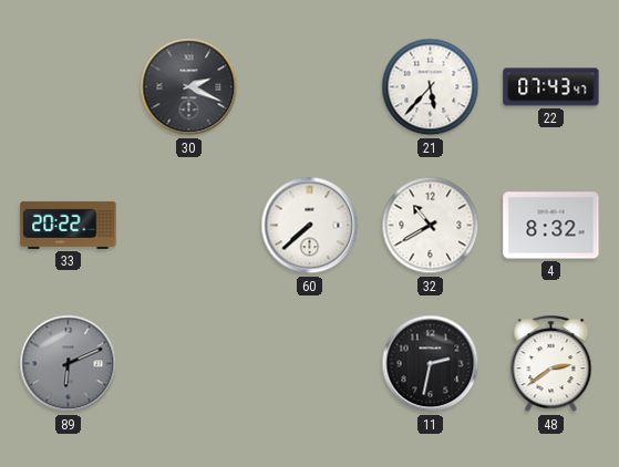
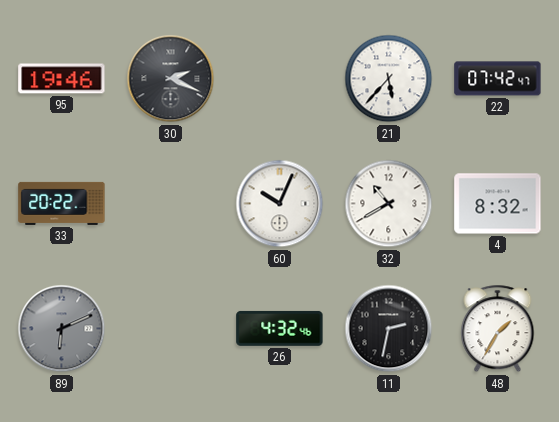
95: none -> 19:46
22: 07:43 -> 07:42
60: 7:38 -> 10:04
26: none -> 4:32
48: 2:39 -> 1:35
